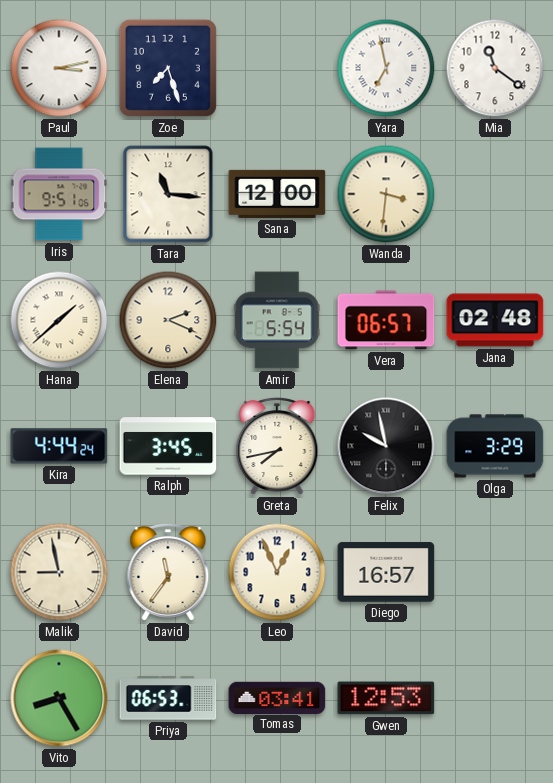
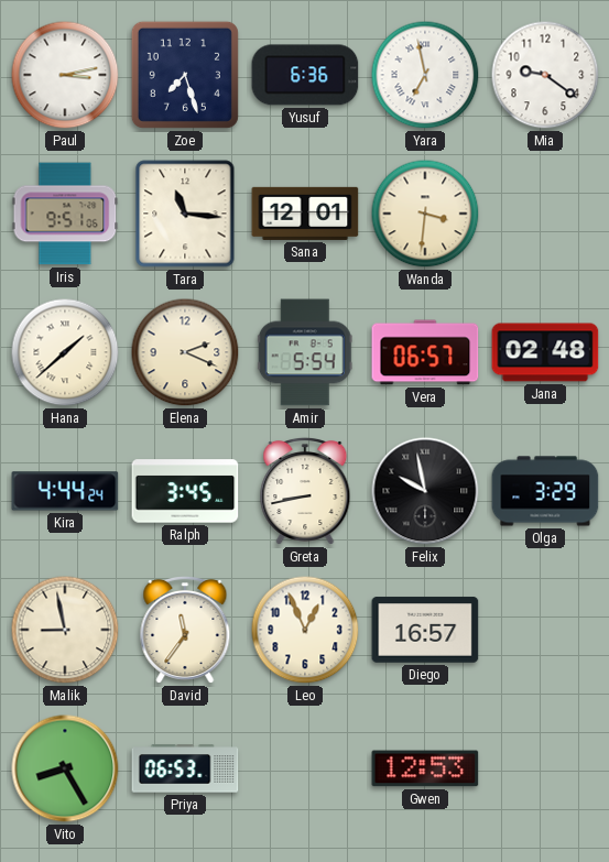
Yusuf: none -> 6:36
Mia: 11:21 -> 9:21
Sana: 12:00 -> 12:01
Greta: 7:43 -> 8:43
Tomas: 03:41 -> none
